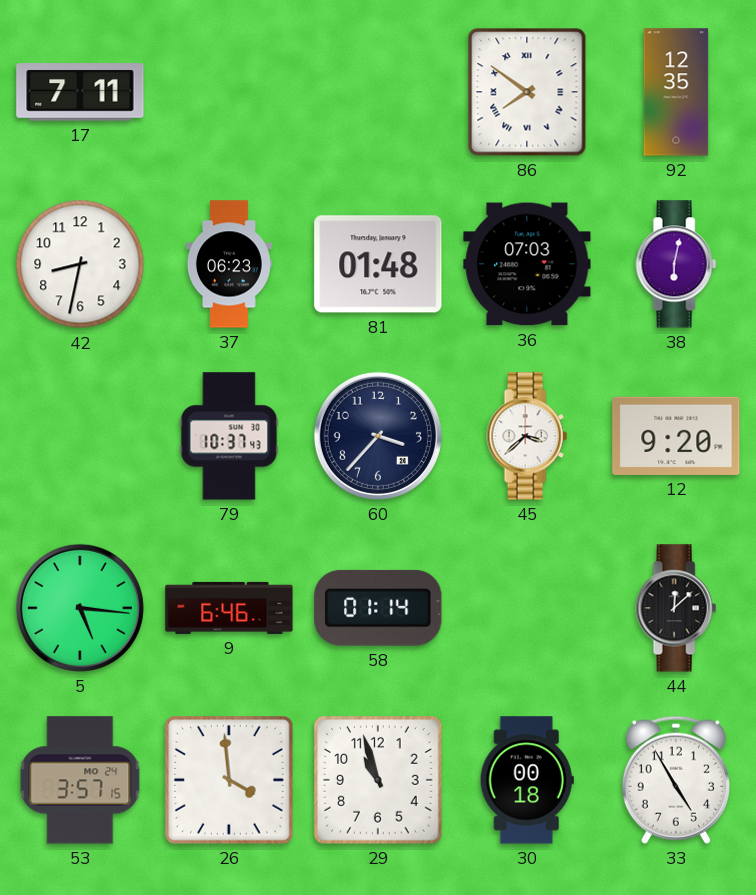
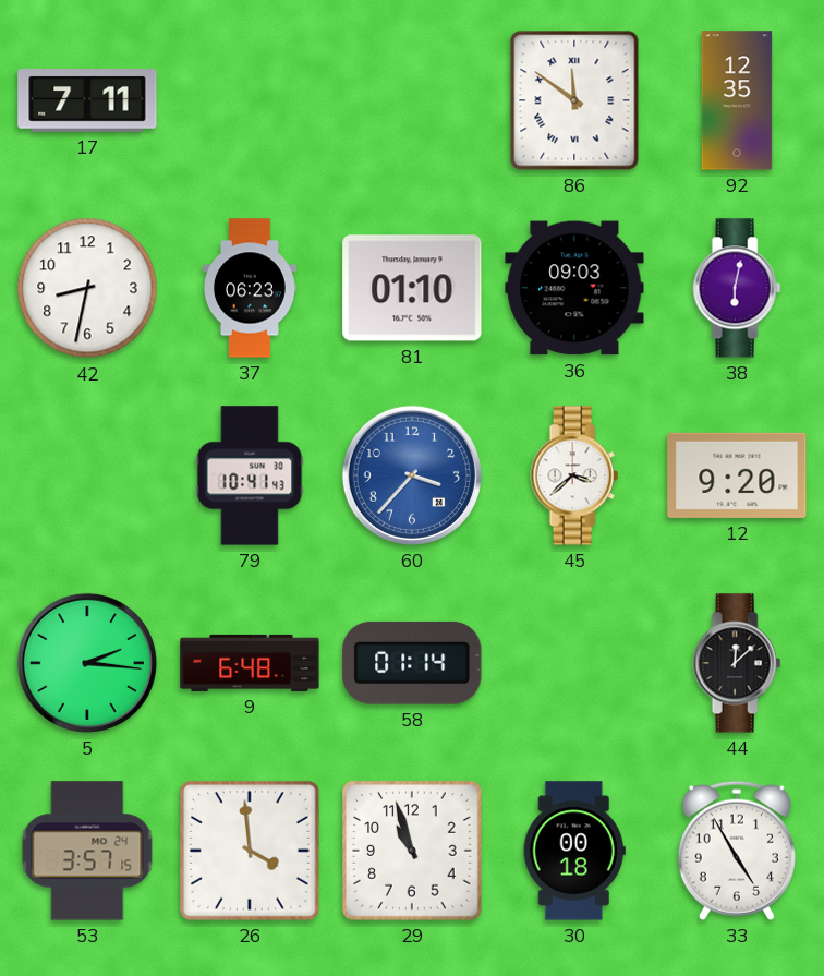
86: 7:51 -> 11:51
81: 01:48 -> 01:10
36: 07:03 -> 09:03
79: 10:37 -> 10:41
60 dial: navy -> blue
5: 5:16 -> 2:16
9: 6:46 -> 6:48
